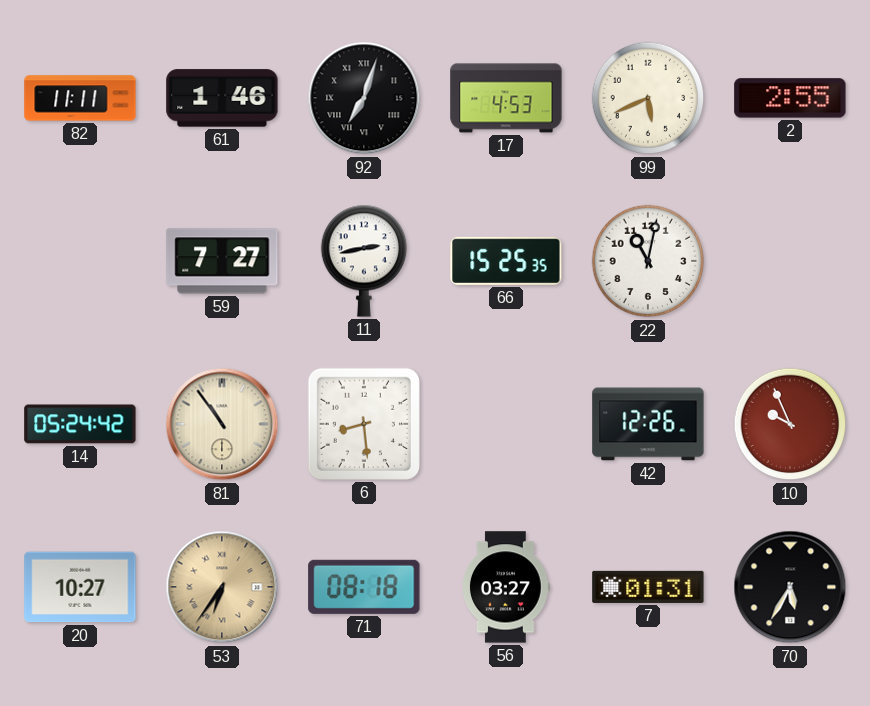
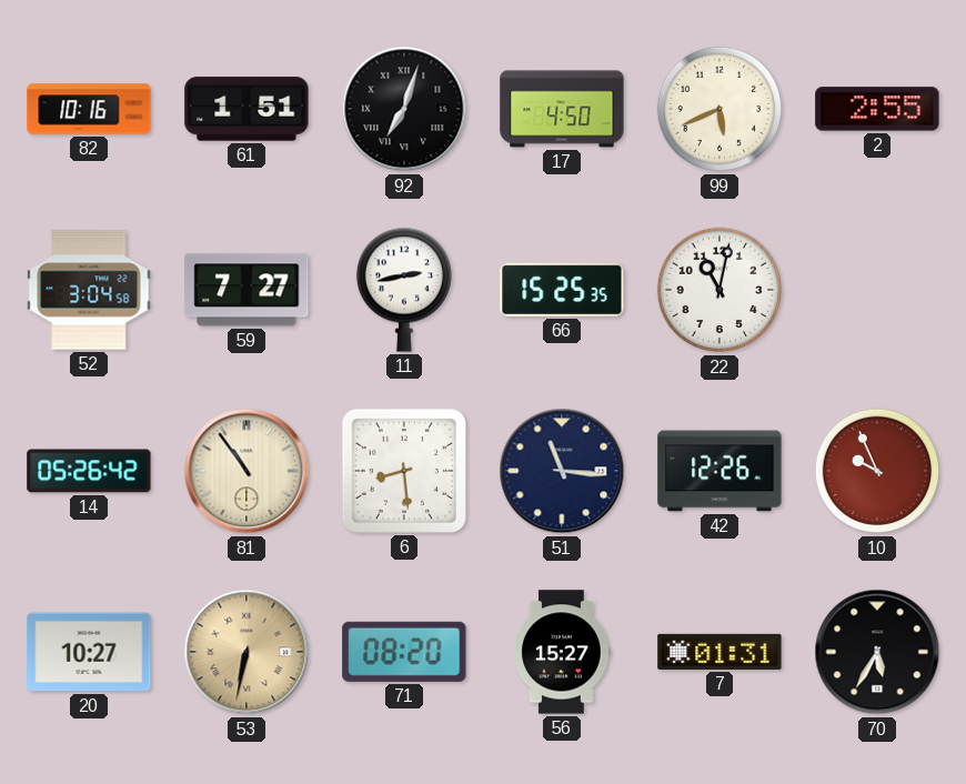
82: 11:11 -> 10:16
61: 1:46 -> 1:51
17: 4:53 -> 4:50
52: none -> 3:04
14: 05:24 -> 05:26
51: none -> 11:16
53: 6:36 -> 6:32
71: 08:18 -> 08:20
56: 03:27 -> 15:27
